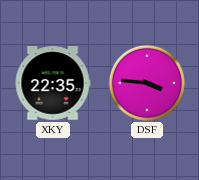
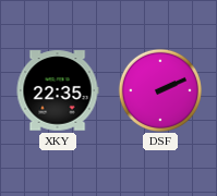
DSF: 3:46 -> 2:11
